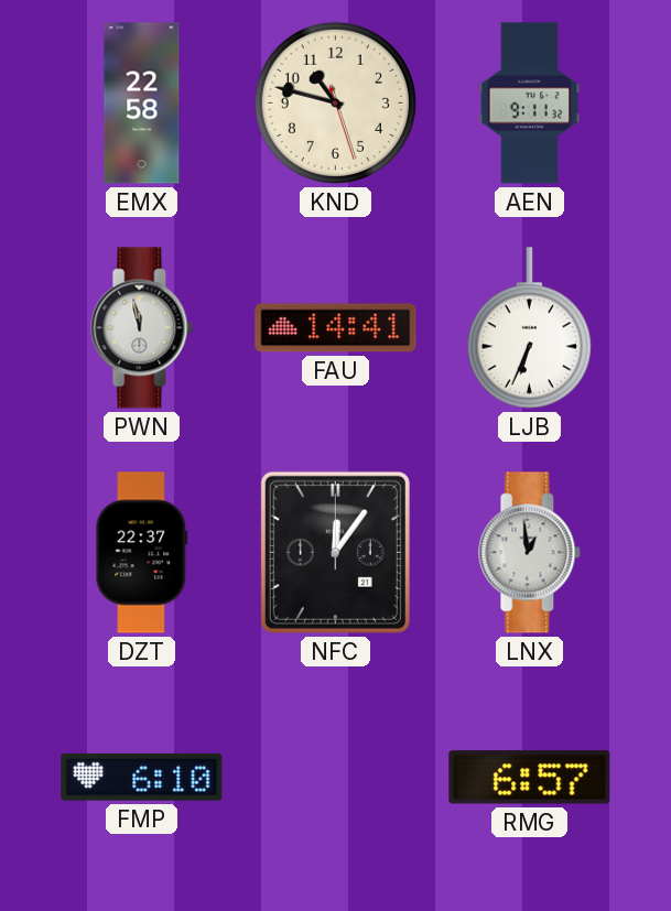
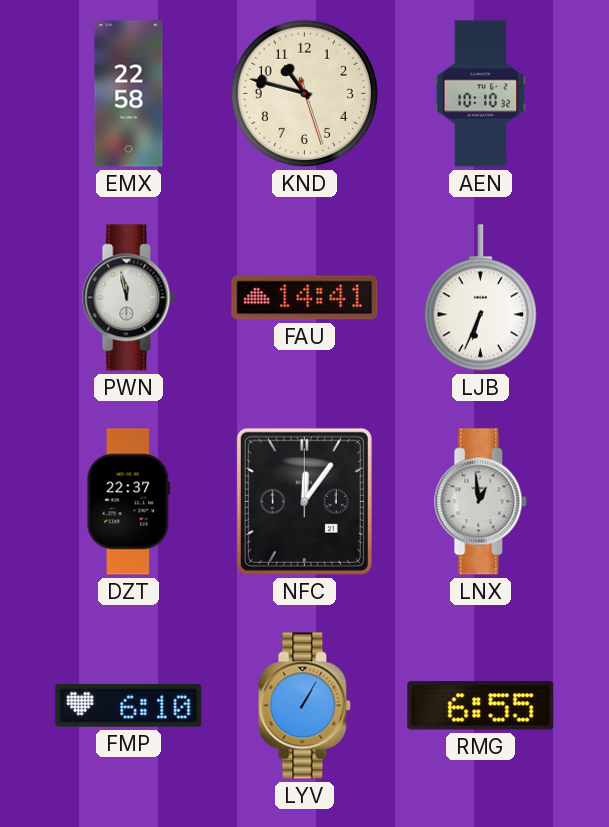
AEN: 9:11 -> 10:10
LYV: none -> 1:05
RMG: 6:57 -> 6:55
